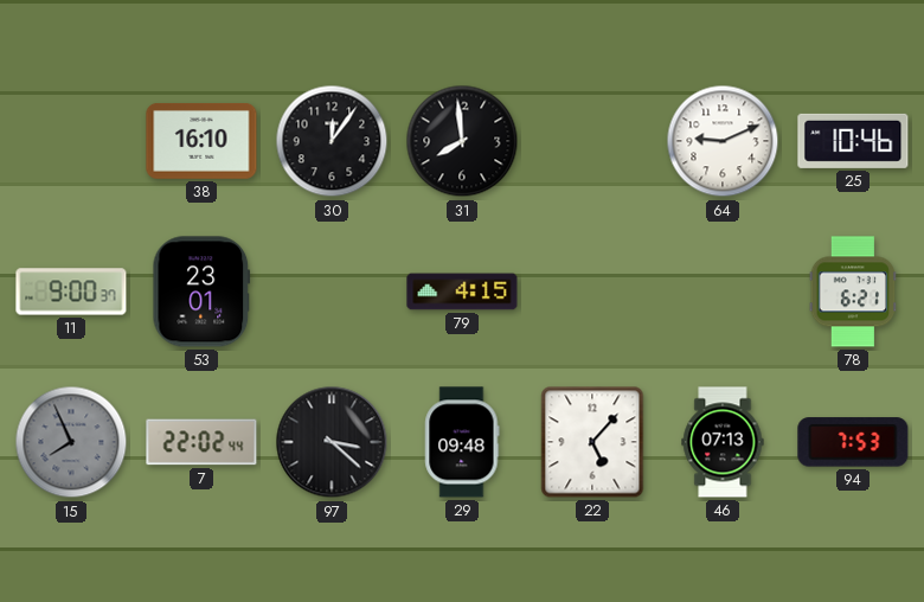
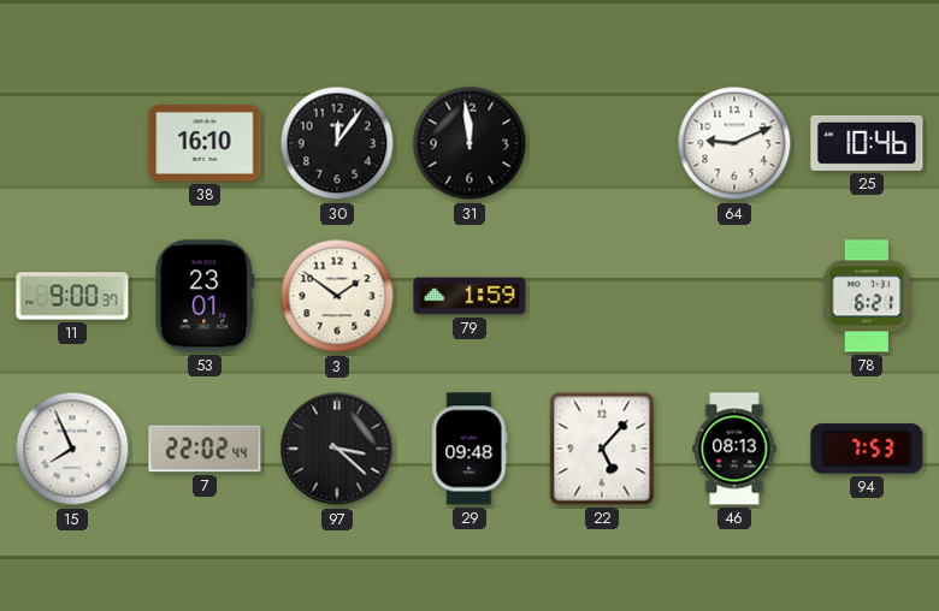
31: 7:59 -> 11:59
3: none -> 1:51
79: 4:15 -> 1:59
15 dial: grey -> white
46: 07:13 -> 08:13
